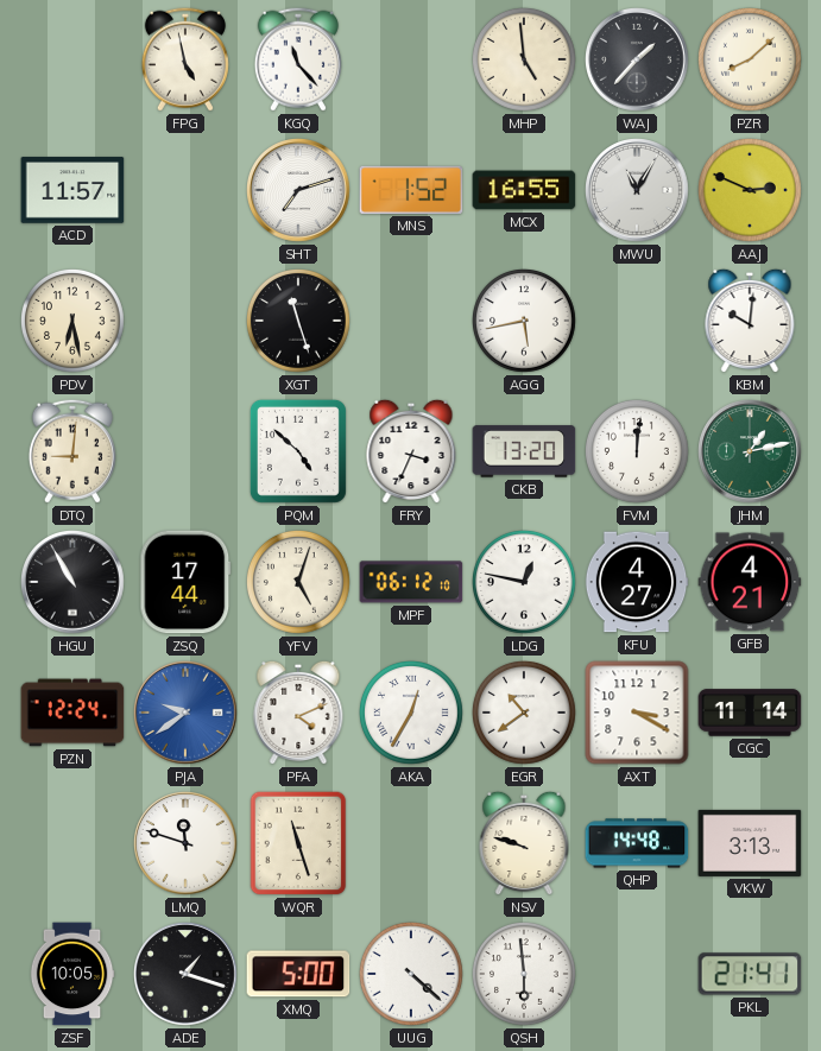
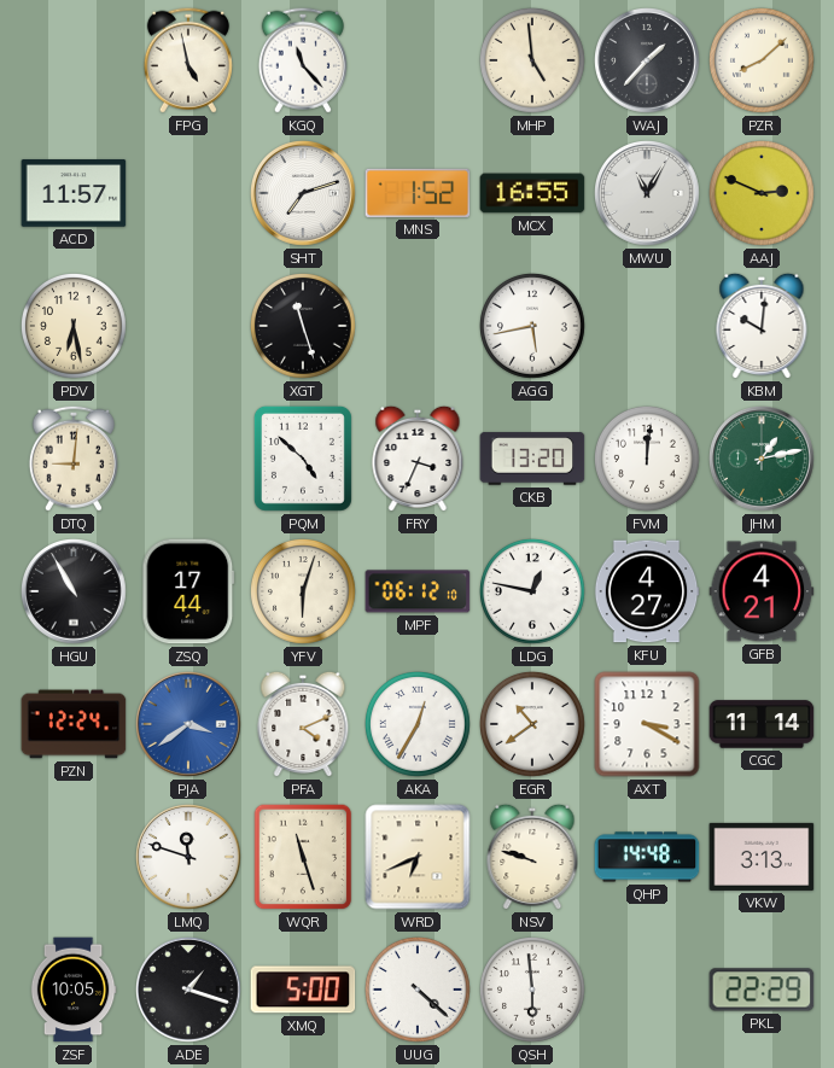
YFV: 5:03 -> 6:03
PJA: 9:39 -> 3:39
WRD: none -> 6:41
PKL: 21:41 -> 22:29
